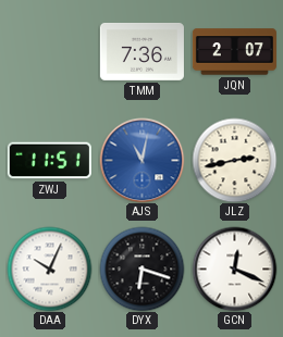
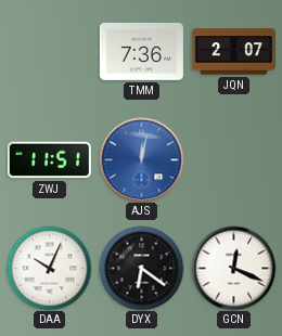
AJS: 11:02 -> 12:02
JLZ: 2:43 -> none
DYX: 6:18 -> 6:21
